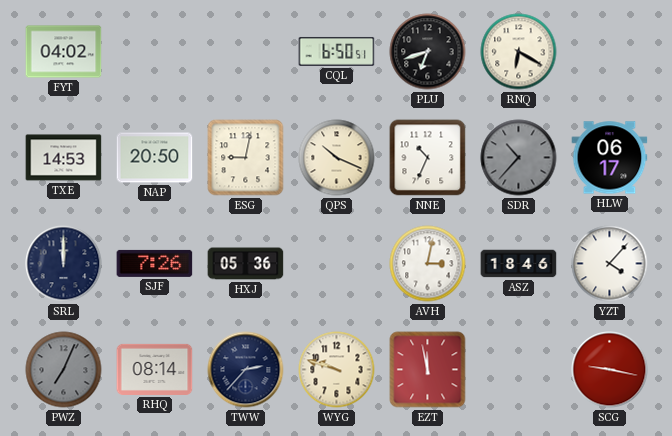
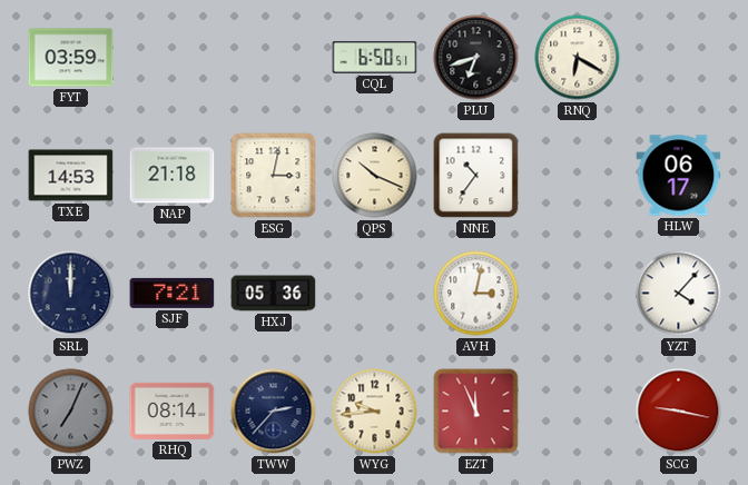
FYT: 04:02 -> 03:59
NAP: 20:50 -> 21:18
ESG: 9:02 -> 3:02
NNE: 10:34 -> 10:36
SDR: 10:37 -> none
SJF: 7:26 -> 7:21
ASZ: 18:46 -> none
WYG: 9:48 -> 9:44
EZT: 11:58 -> 11:56
